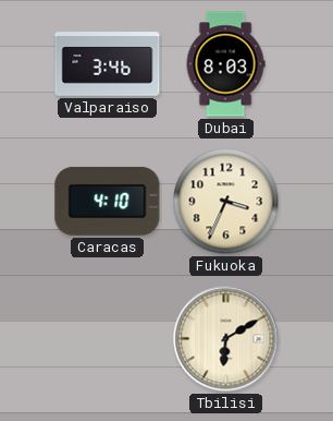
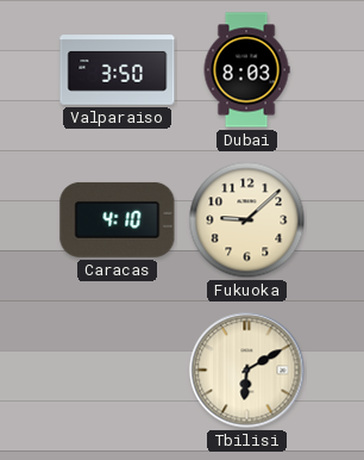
Valparaiso: 3:46 -> 3:50
Fukuoka: 3:34 -> 9:08
